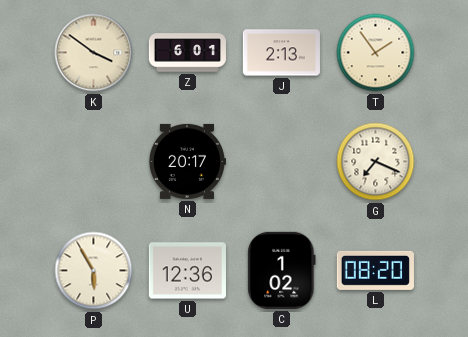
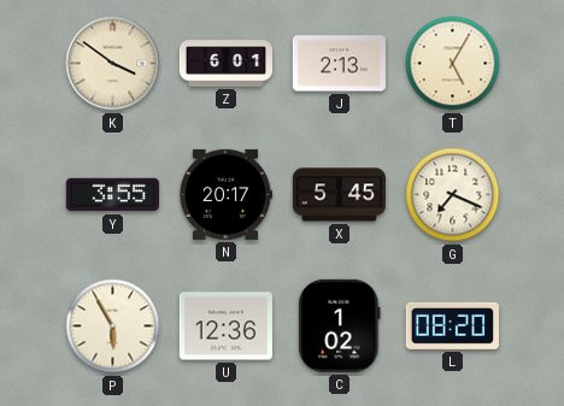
T: 1:54 -> 5:05
Y: none -> 3:55
X: none -> 5:45
